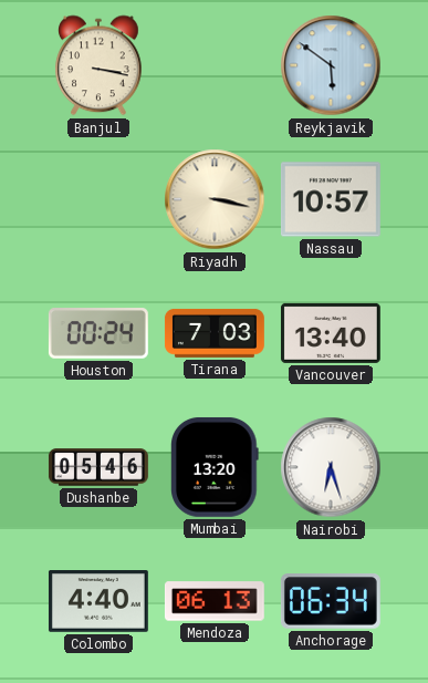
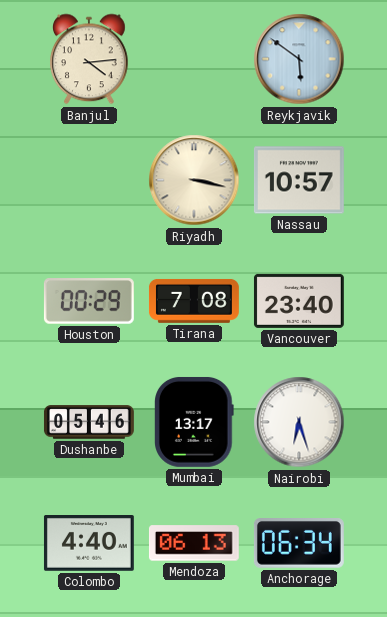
Banjul: 3:17 -> 4:14
Houston: 00:24 -> 00:29
Tirana: 7:03 -> 7:08
Vancouver: 13:40 -> 23:40
Mumbai: 13:20 -> 13:17
